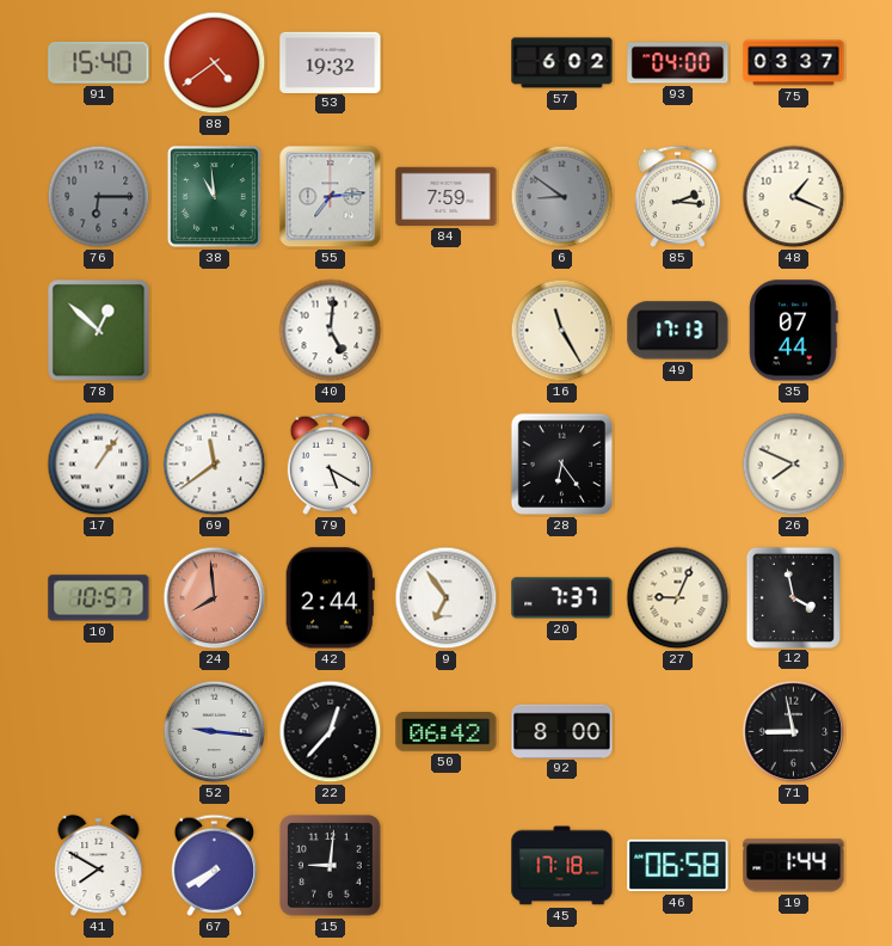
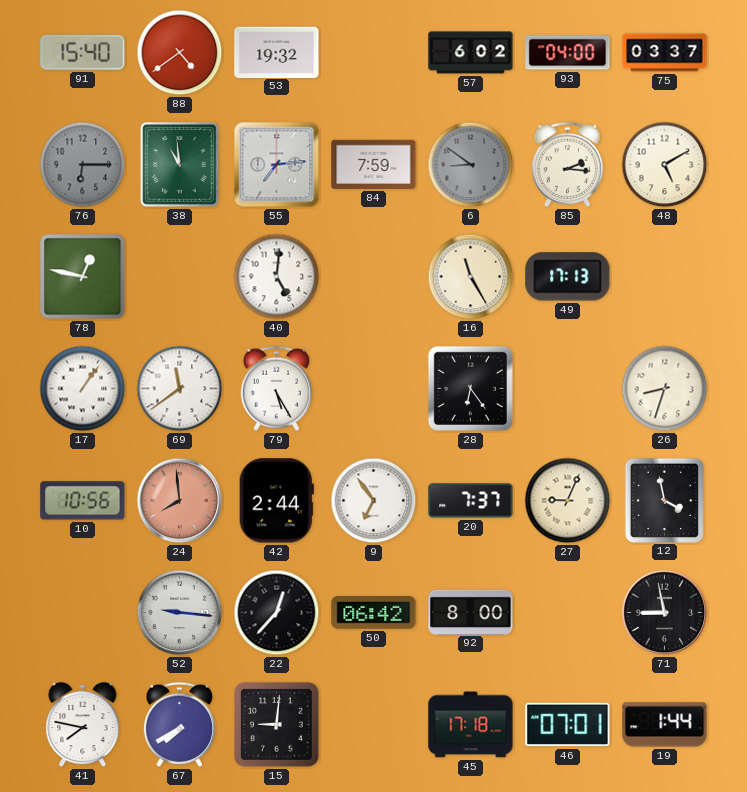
48: 1:19 -> 5:10
78: 12:52 -> 12:47
35: 07:44 -> none
79: 5:20 -> 5:25
26: 7:49 -> 8:33
10: 10:57 -> 10:56
41: 7:50 -> 7:47
46: 06:58 -> 07:01
